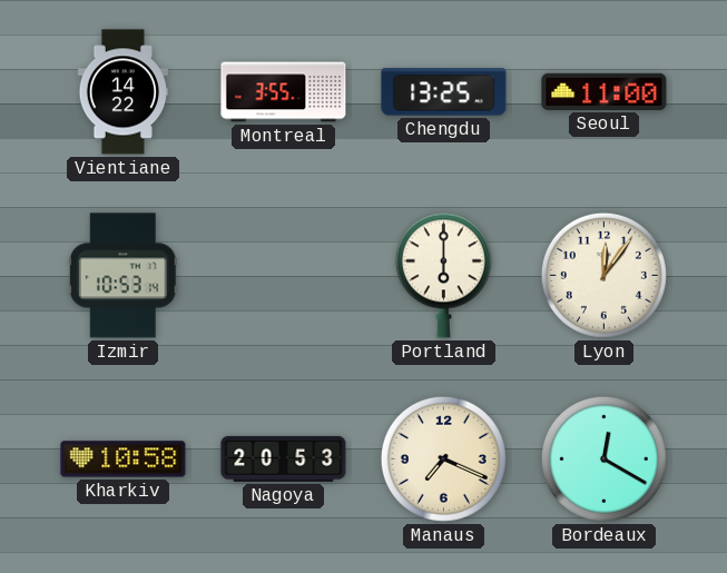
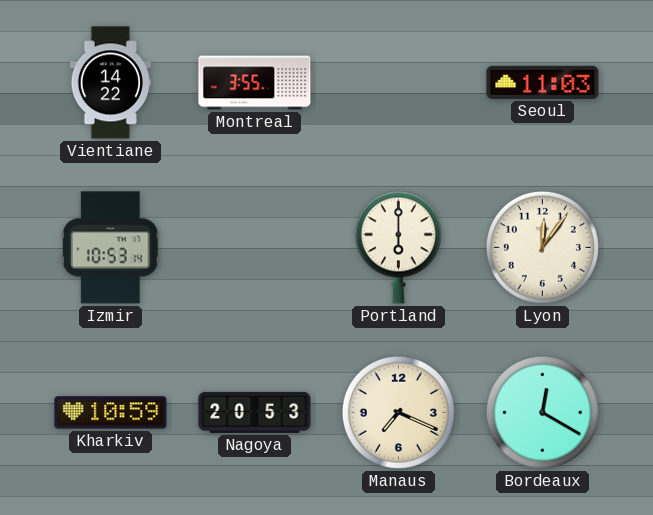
Chengdu: 13:25 -> none
Seoul: 11:00 -> 11:03
Kharkiv: 10:58 -> 10:59
